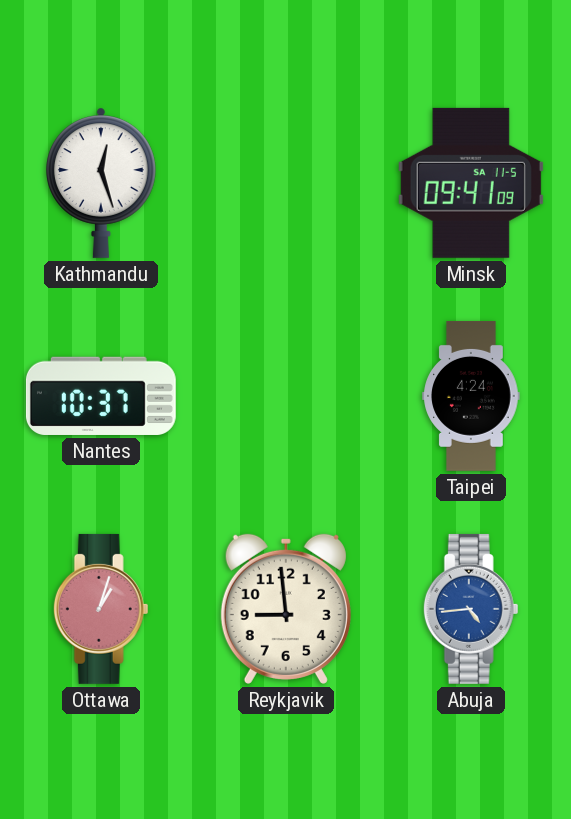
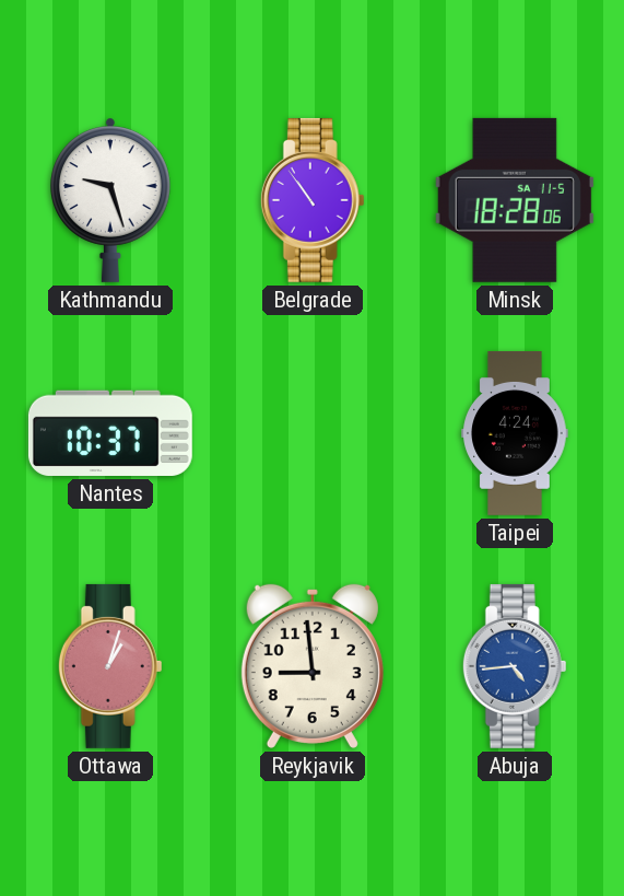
Kathmandu: 12:27 -> 9:27
Belgrade: none -> 10:54
Minsk: 09:41 -> 18:28
